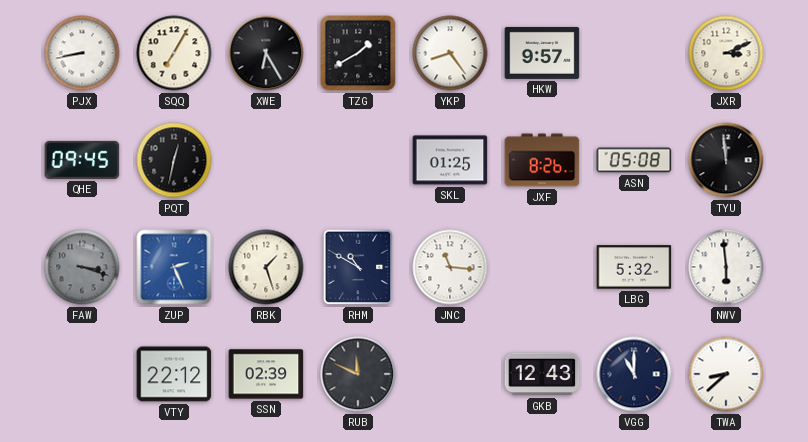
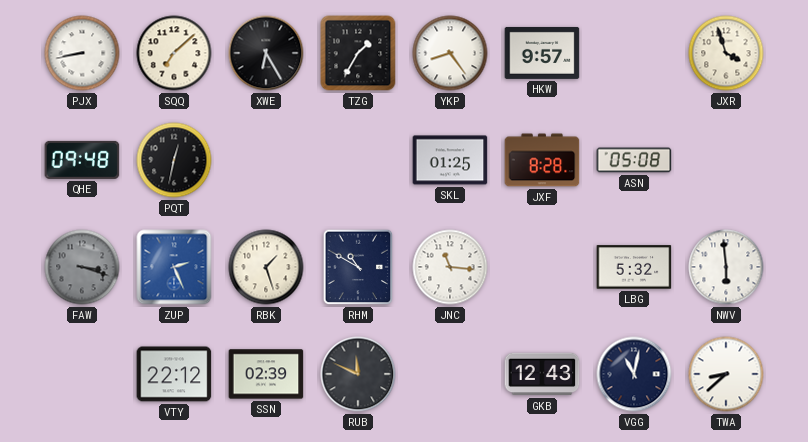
SQQ: 7:05 -> 7:08
TZG: 1:40 -> 1:35
JXR: 3:11 -> 3:57
QHE: 09:45 -> 09:48
JXF: 8:26 -> 8:28
TYU: 11:59 -> none
VGG: 11:00 -> 11:02
